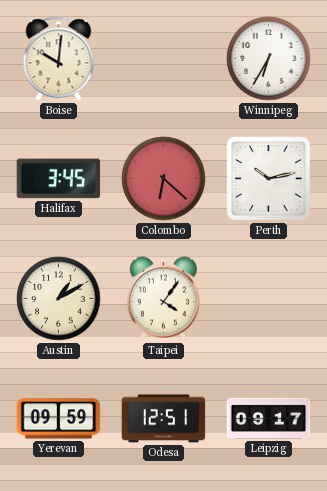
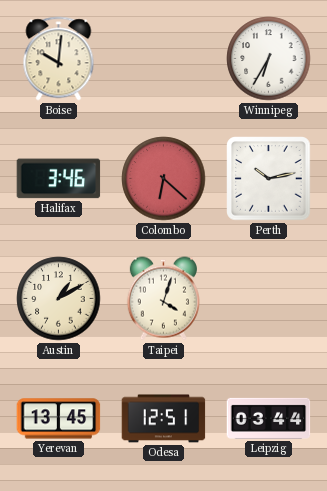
Halifax: 3:45 -> 3:46
Taipei: 4:06 -> 4:03
Yerevan: 09:59 -> 13:45
Leipzig: 09:17 -> 03:44
